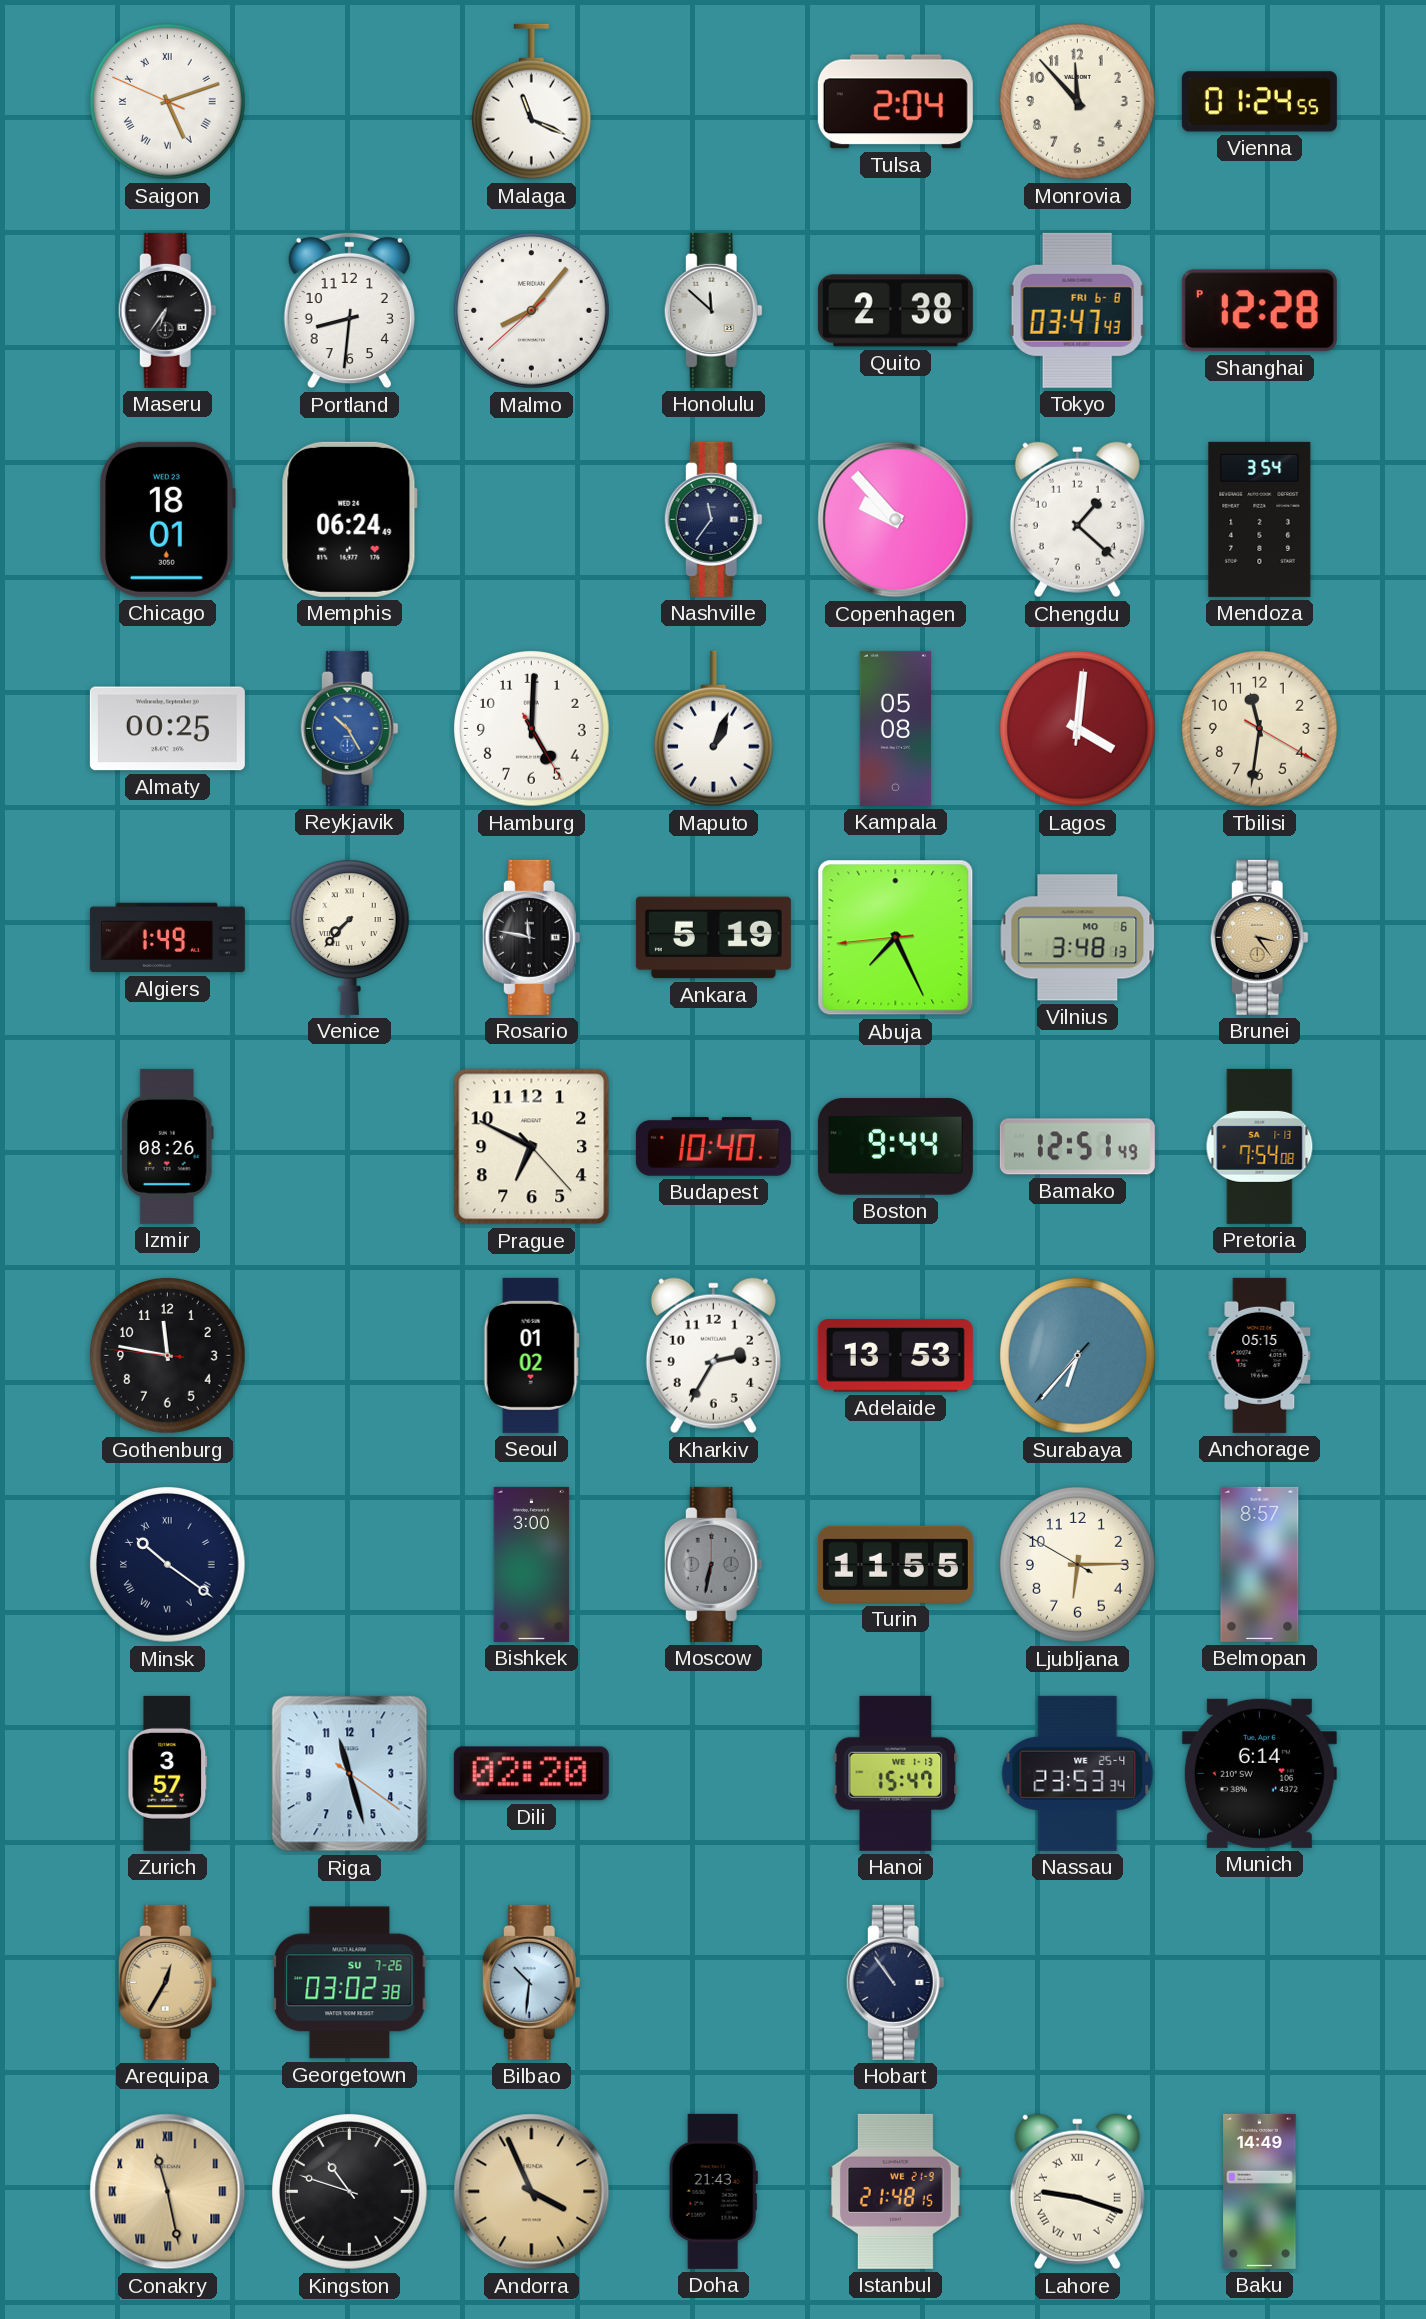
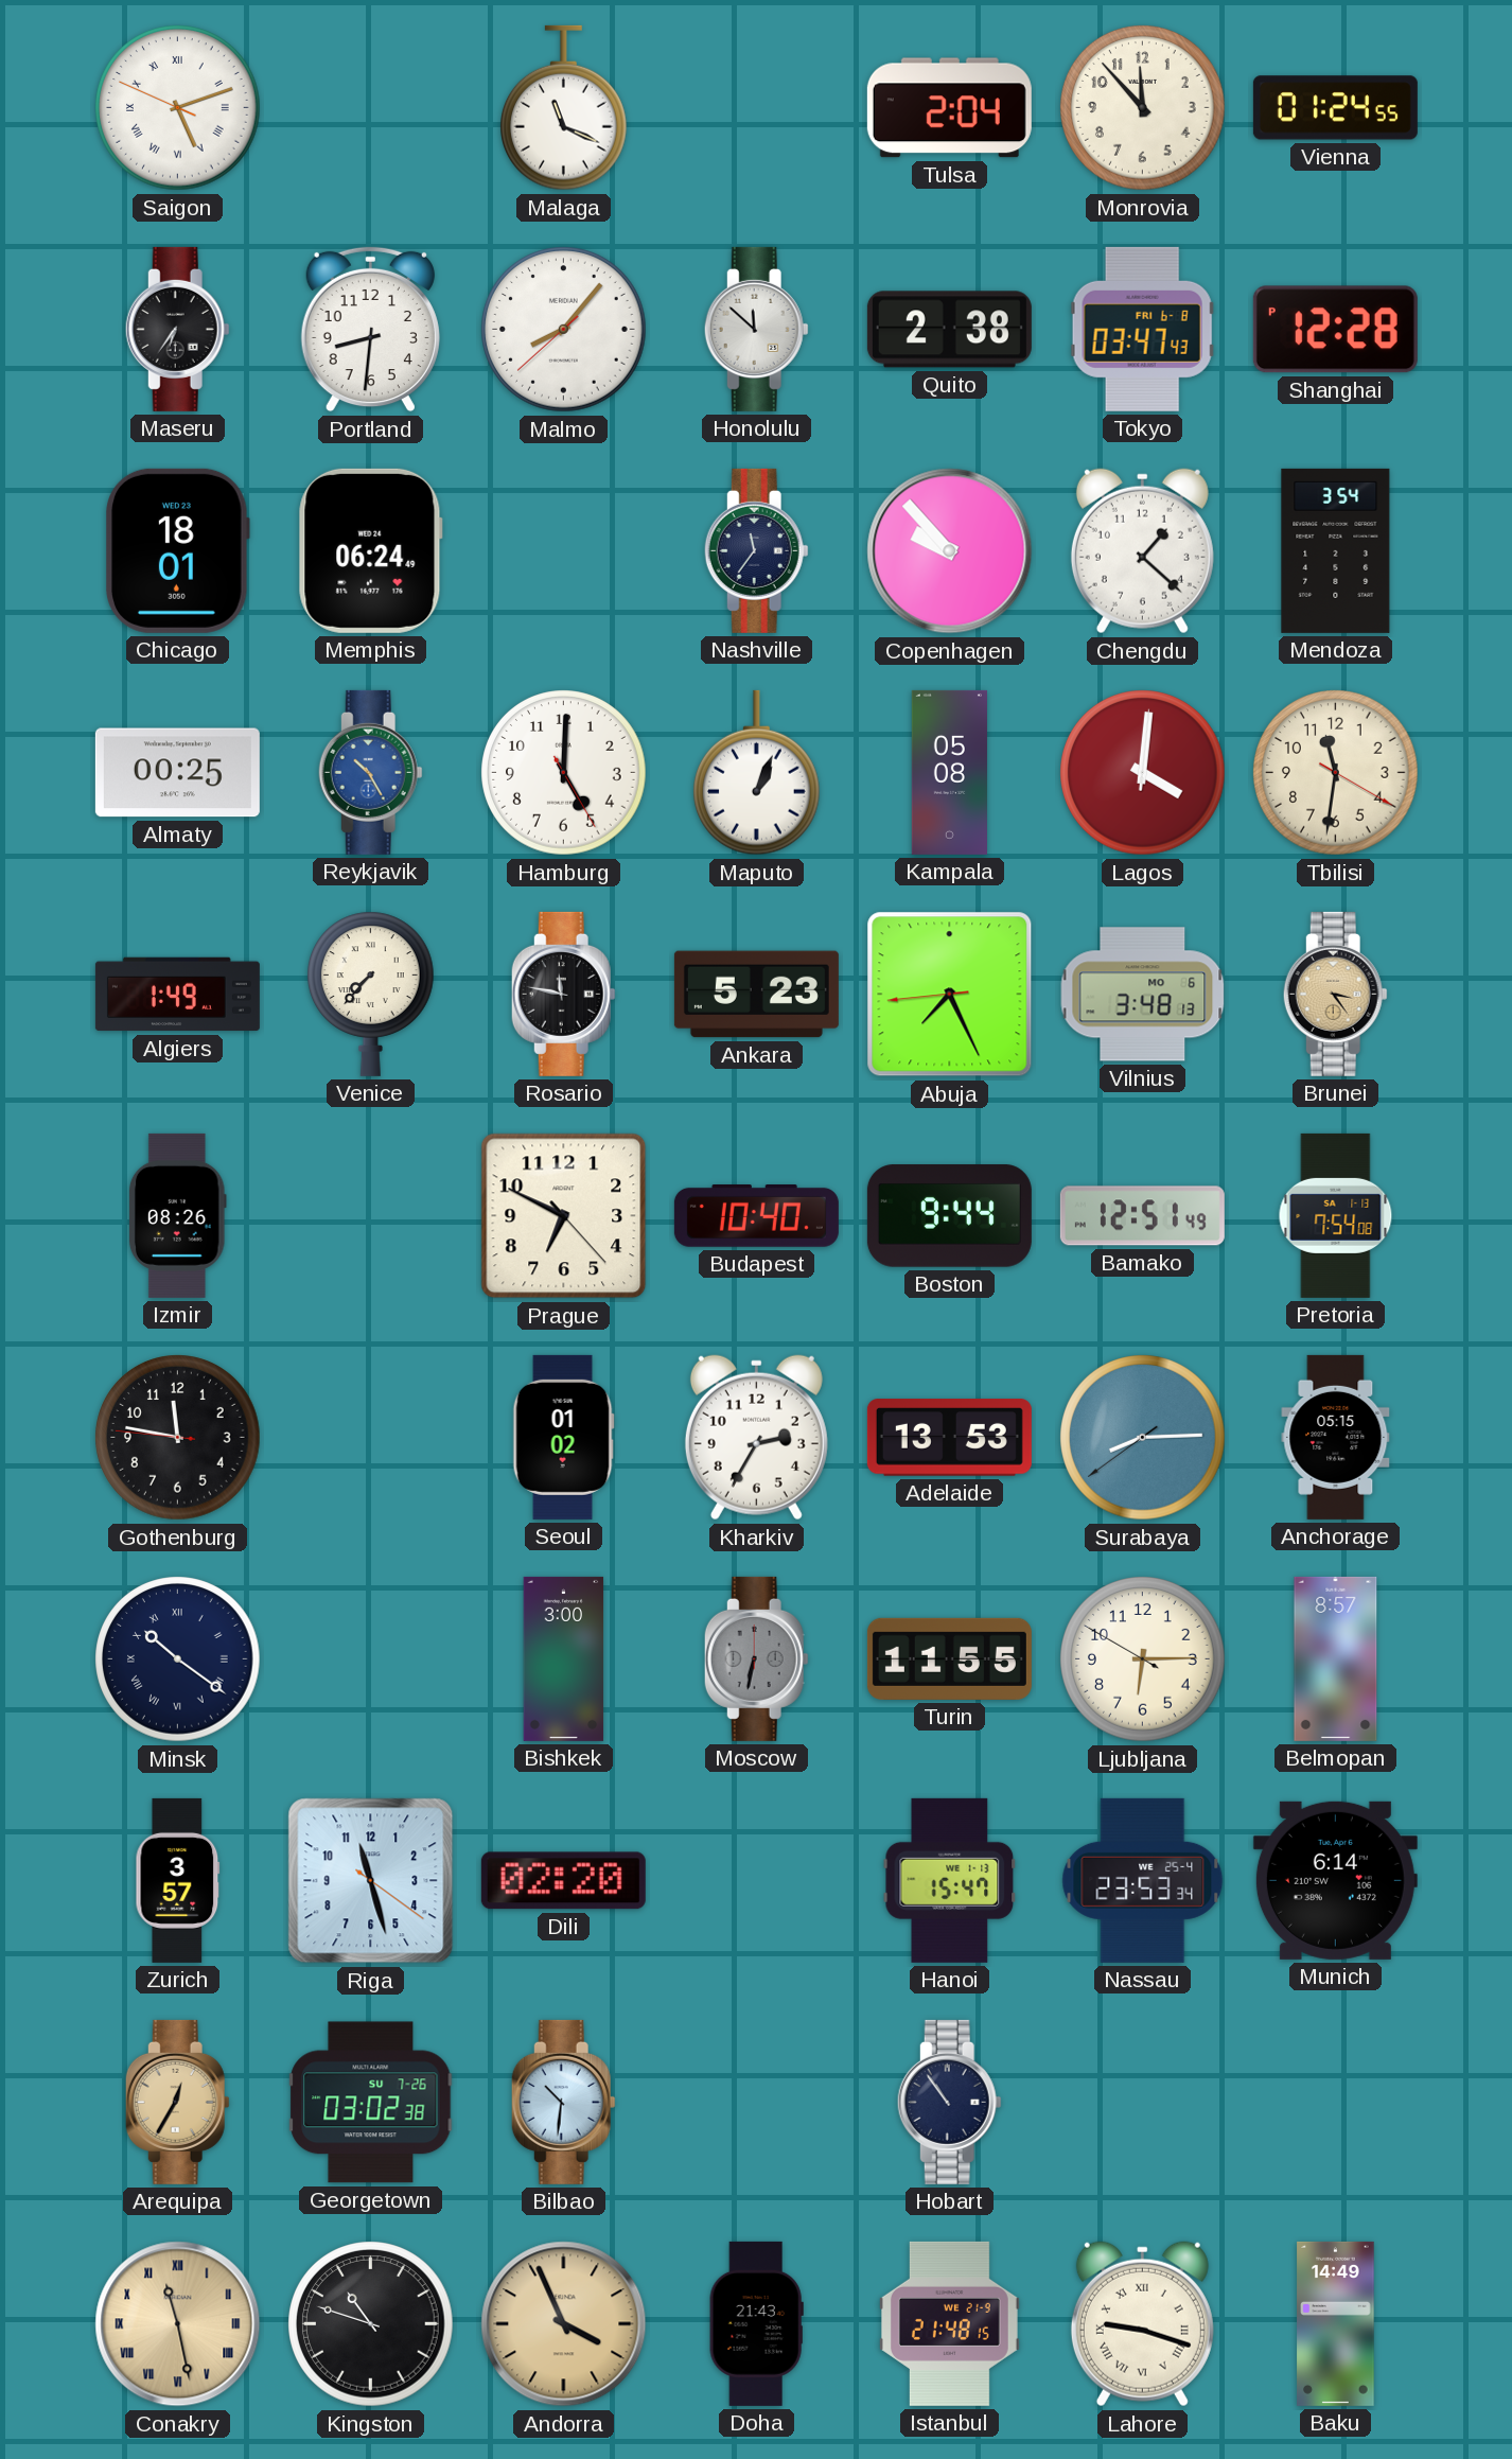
Ankara: 5:19 -> 5:23
Surabaya: 6:36 -> 8:14
